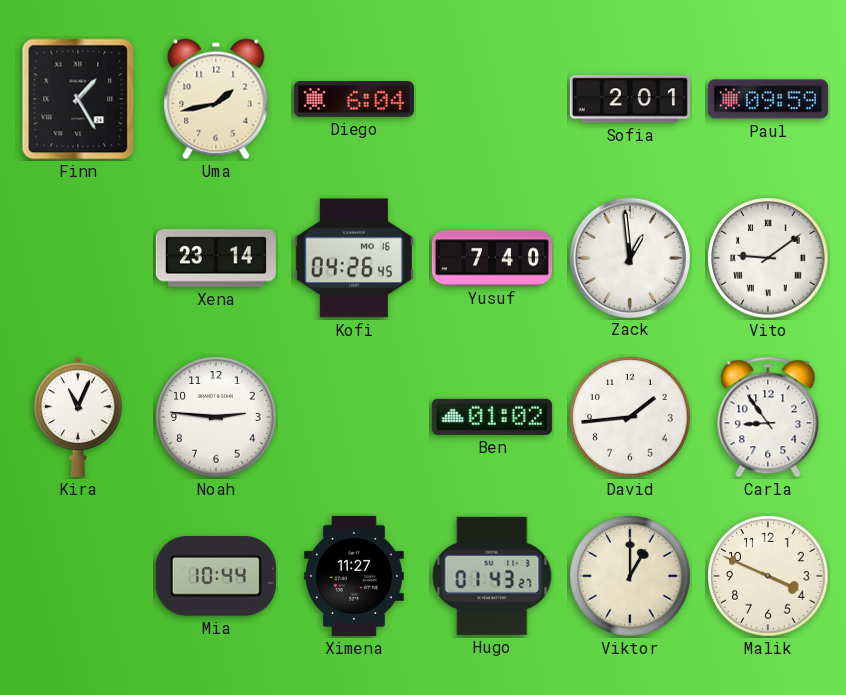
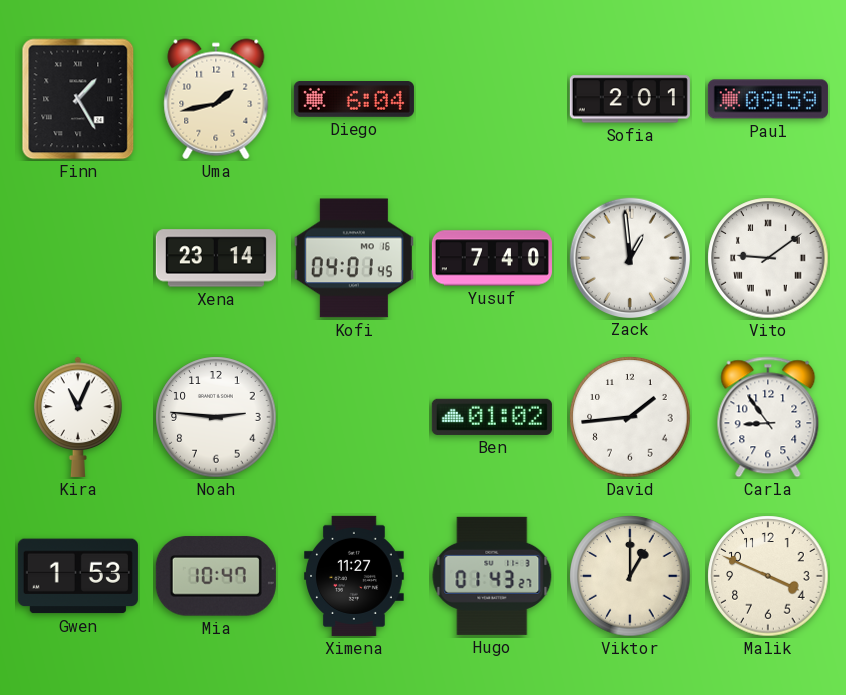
Kofi: 04:26 -> 04:01
Gwen: none -> 1:53
Mia: 10:44 -> 10:47
